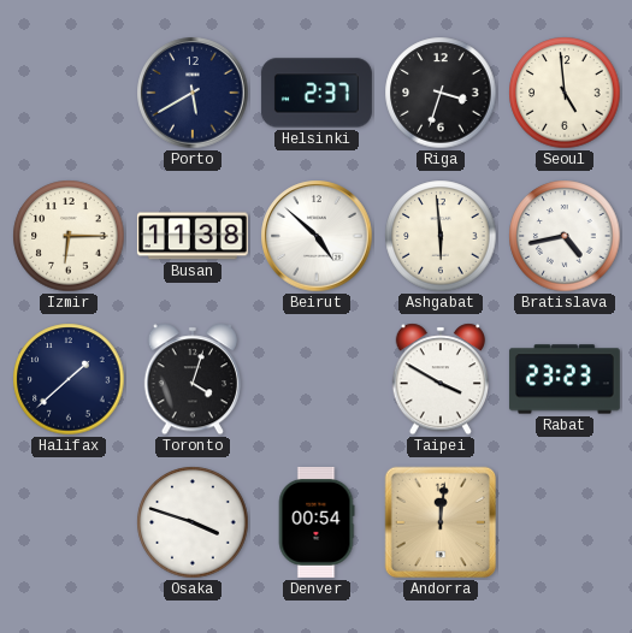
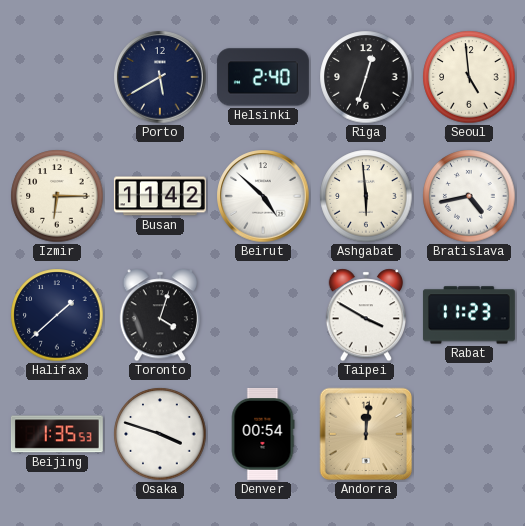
Helsinki: 2:37 -> 2:40
Riga: 3:33 -> 12:33
Busan: 11:38 -> 11:42
Rabat: 23:23 -> 11:23
Beijing: none -> 1:35
